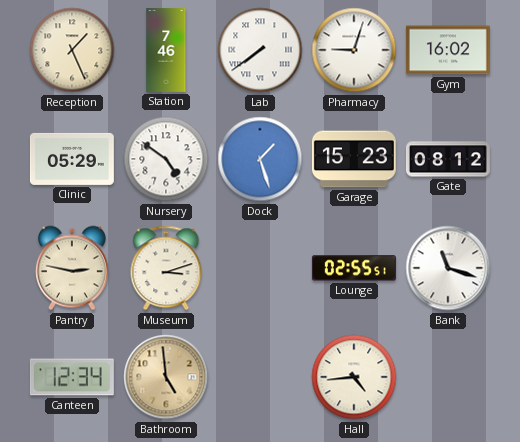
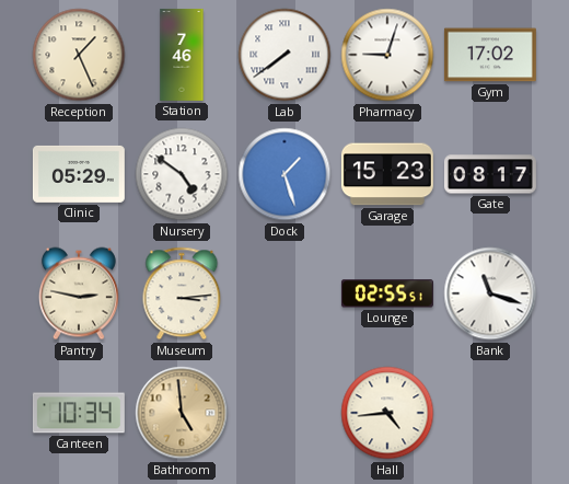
Gym: 16:02 -> 17:02
Gate: 08:12 -> 08:17
Museum: 3:12 -> 3:14
Canteen: 12:34 -> 10:34
